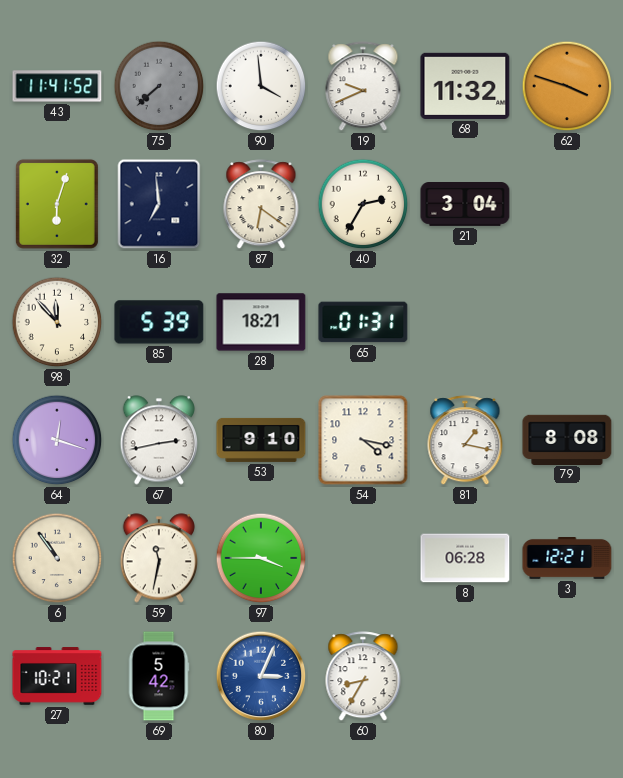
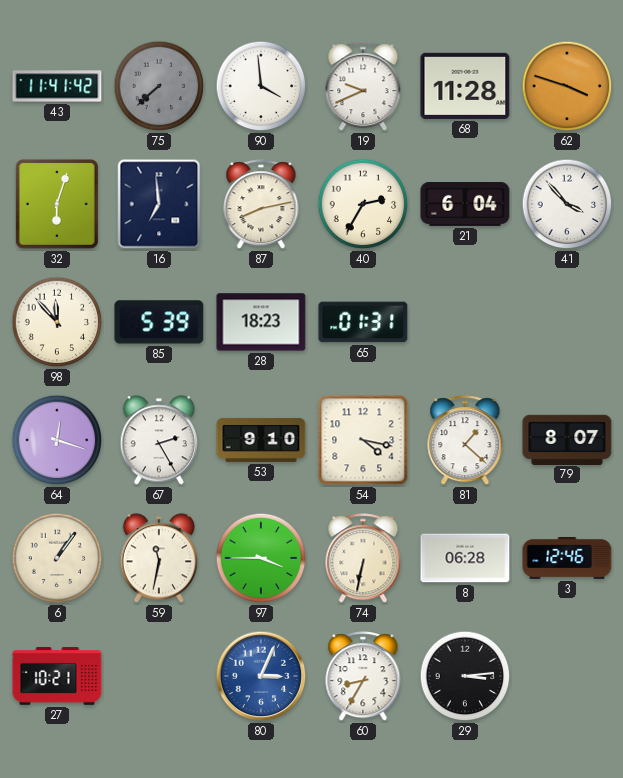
43: 11:41:52 -> 11:41:42
68: 11:32 -> 11:28
87: 6:21 -> 8:13
21: 3:04 -> 6:04
41: none -> 3:53
28: 18:21 -> 18:23
67: 2:43 -> 2:25
81: 1:17 -> 1:22
79: 8:08 -> 8:07
6: 10:54 -> 1:06
74: none -> 6:32
3: 12:21 -> 12:46
69: 5:42 -> none
29: none -> 3:14
